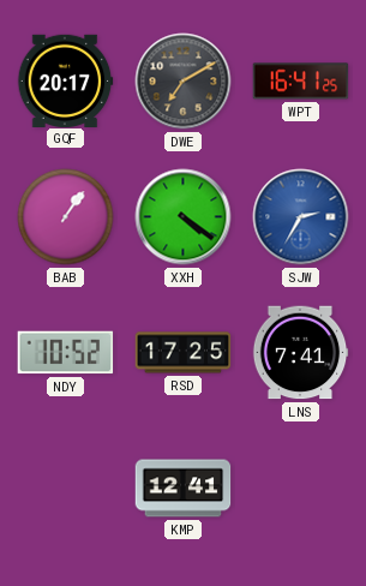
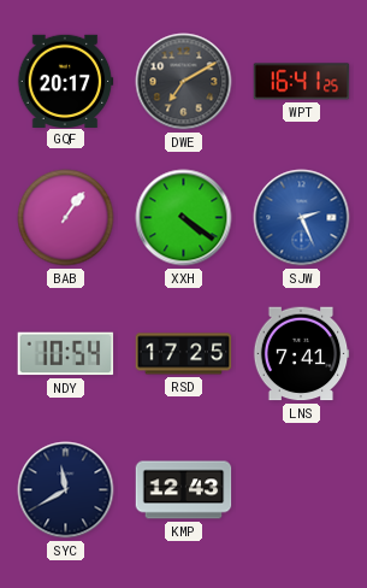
SJW: 2:35 -> 2:26
NDY: 10:52 -> 10:54
SYC: none -> 11:40
KMP: 12:41 -> 12:43
